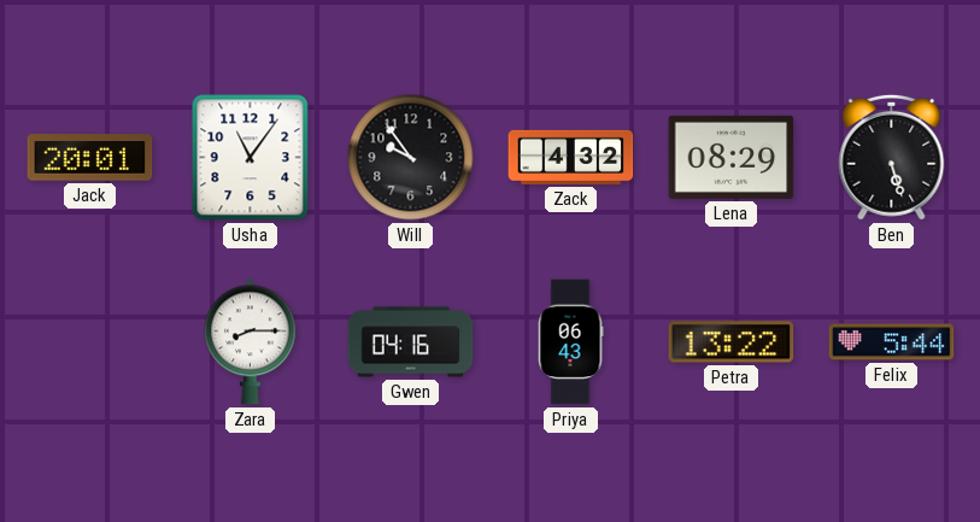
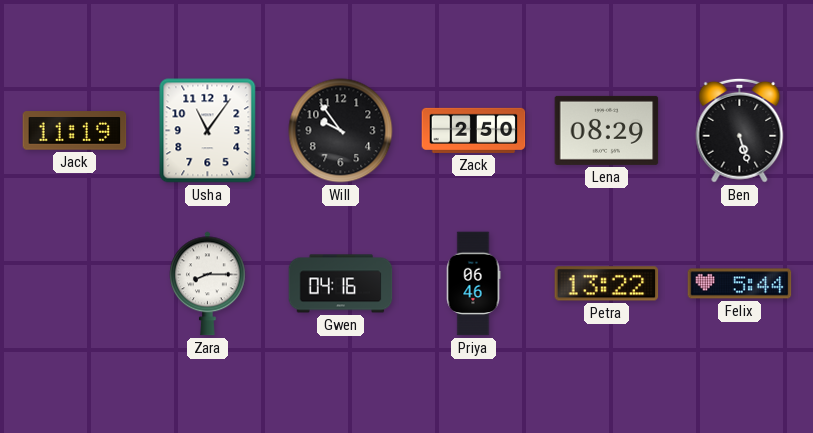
Jack: 20:01 -> 11:19
Zack: 4:32 -> 2:50
Priya: 06:43 -> 06:46
